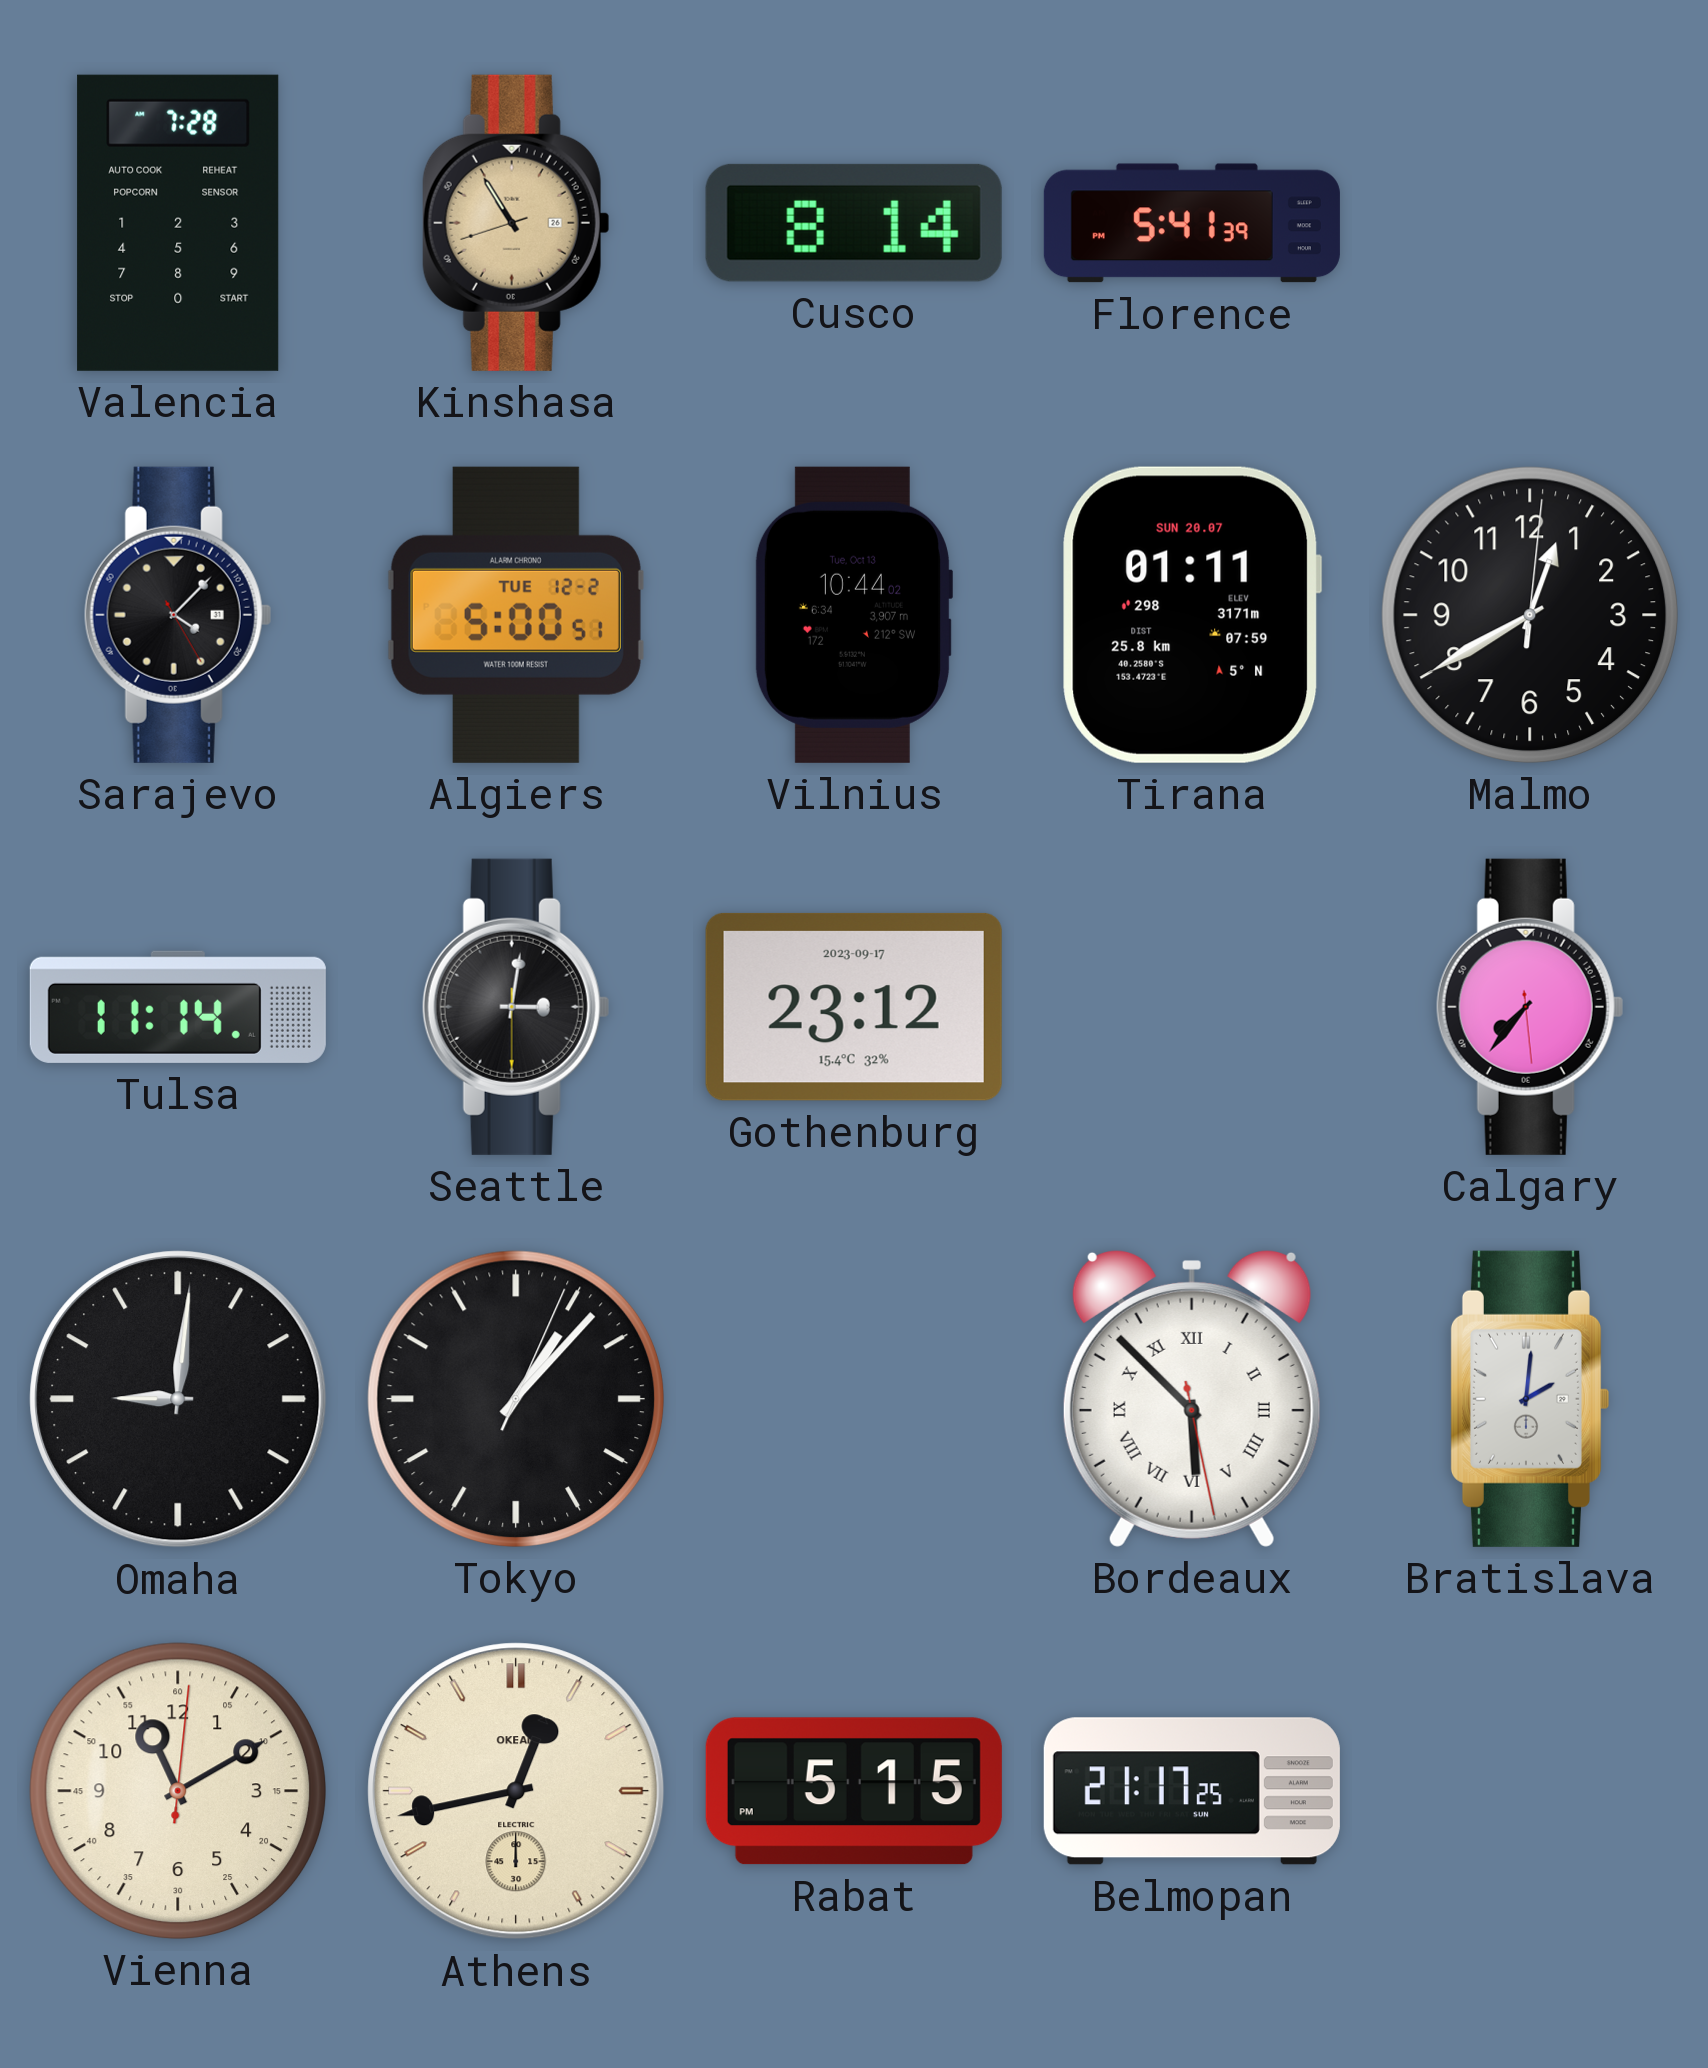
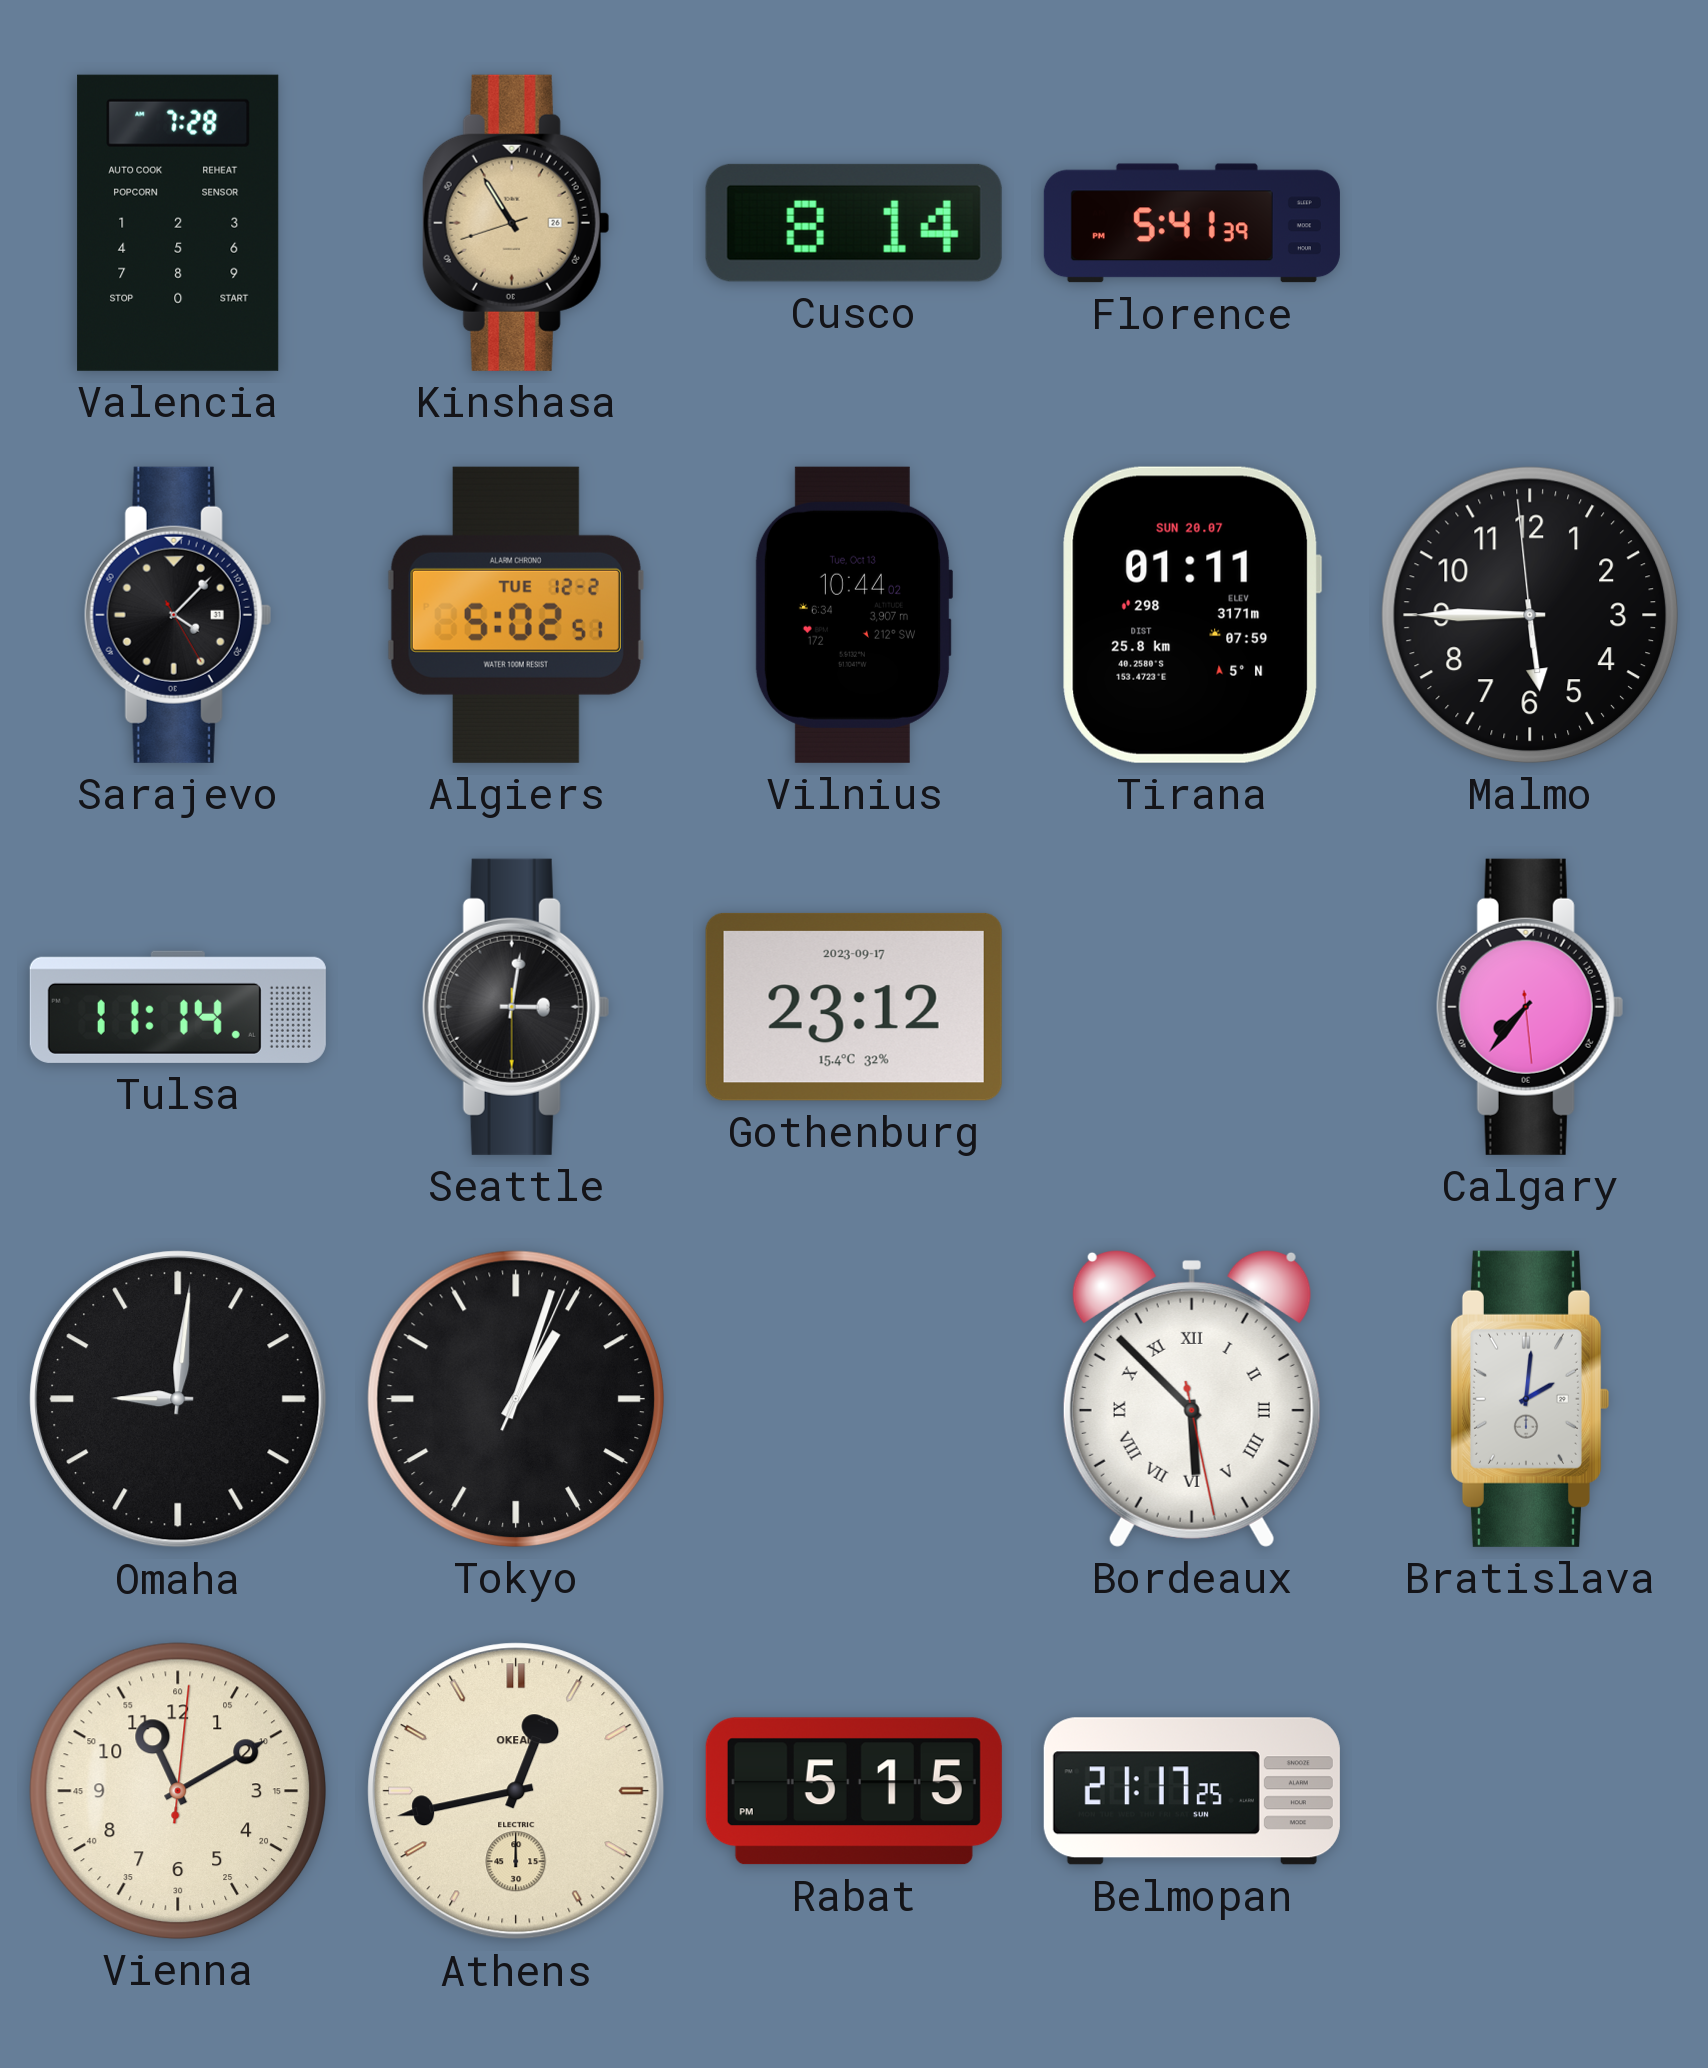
Algiers: 5:00 -> 5:02
Malmo: 12:40 -> 5:44
Tokyo: 1:07 -> 1:03
